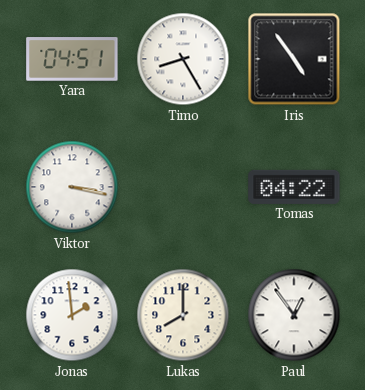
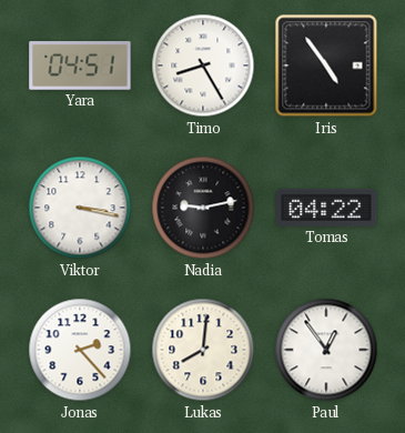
Nadia: none -> 9:13
Jonas: 1:59 -> 2:23
Lukas: 8:00 -> 8:01
